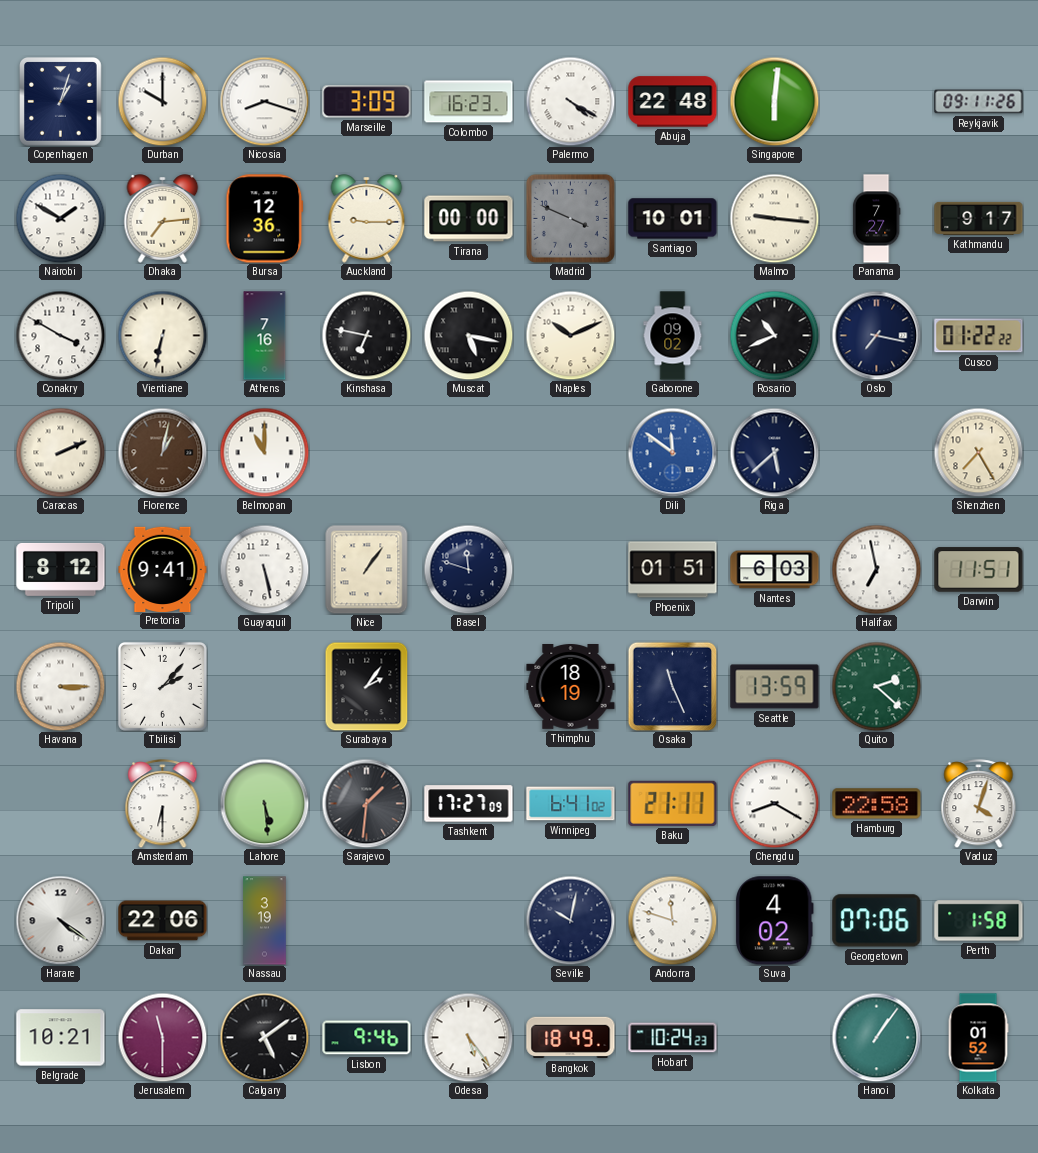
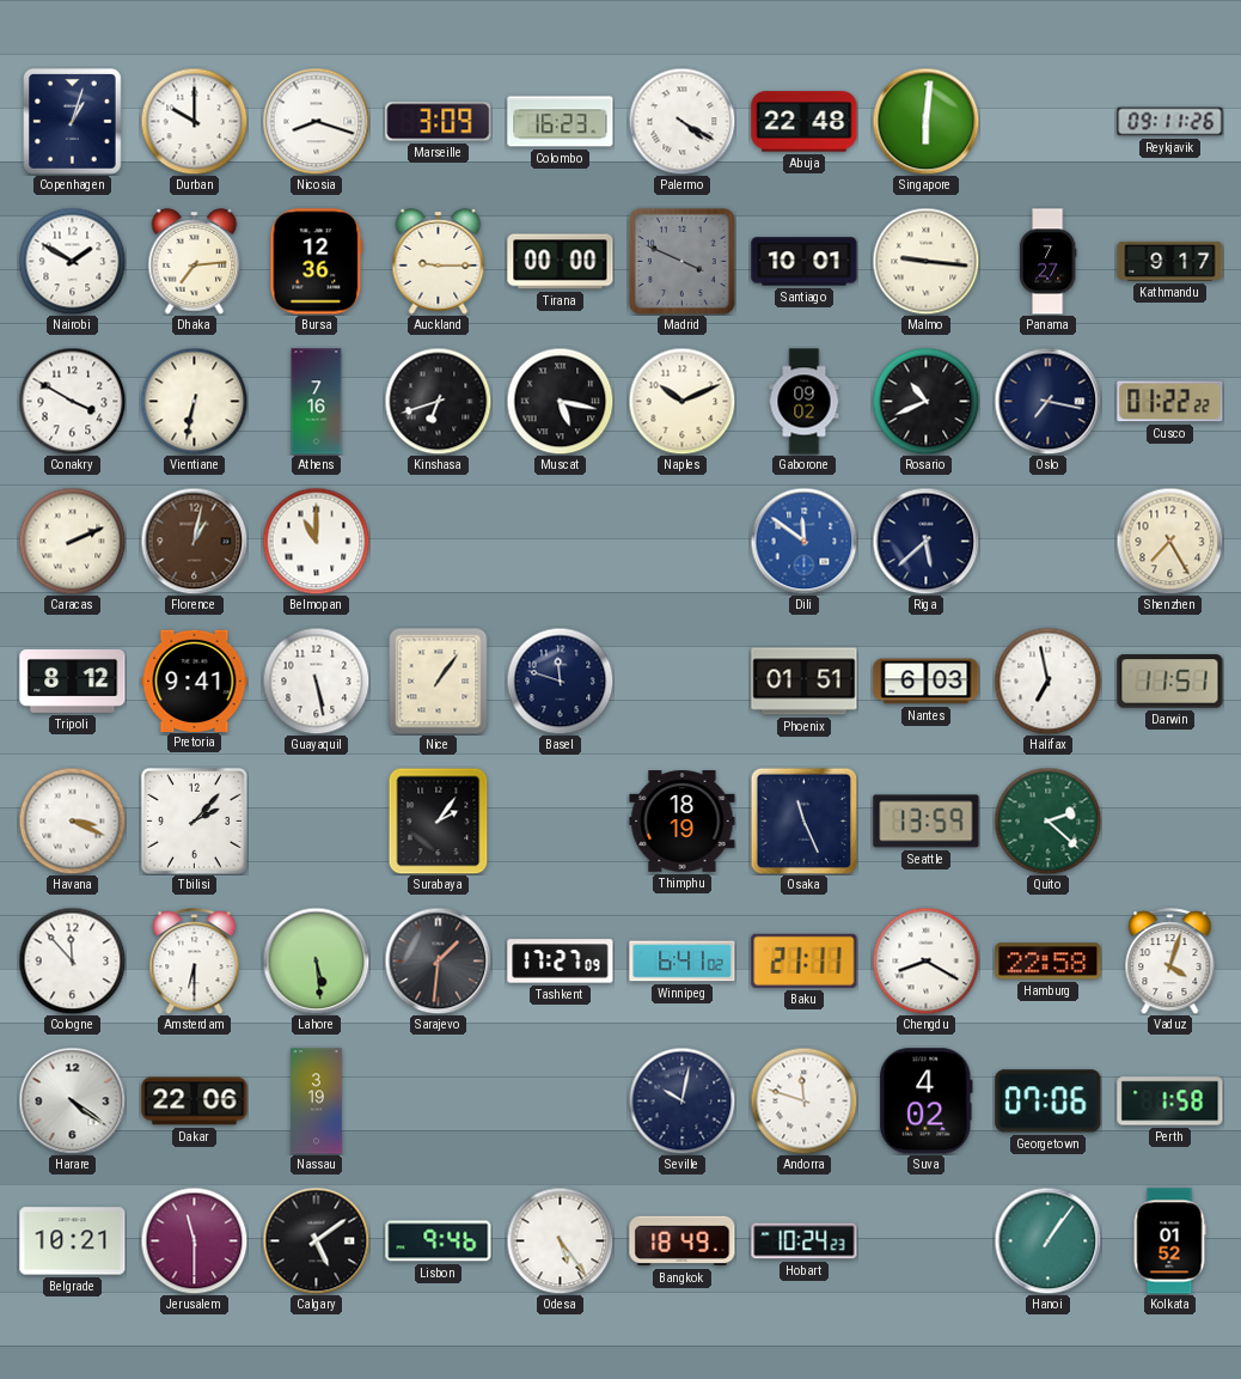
Kinshasa: 6:47 -> 6:42
Havana: 3:15 -> 3:19
Cologne: none -> 11:53
